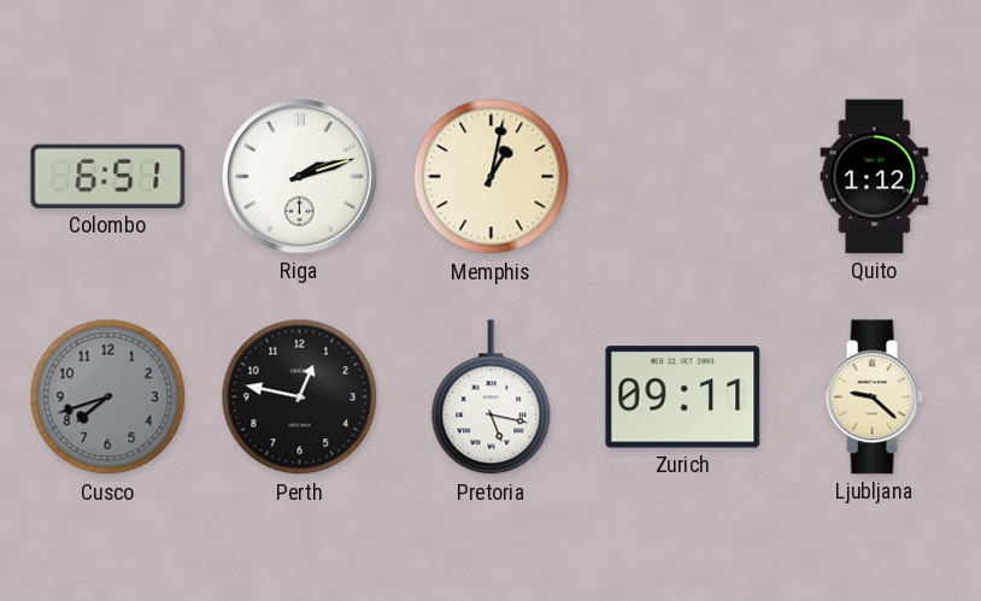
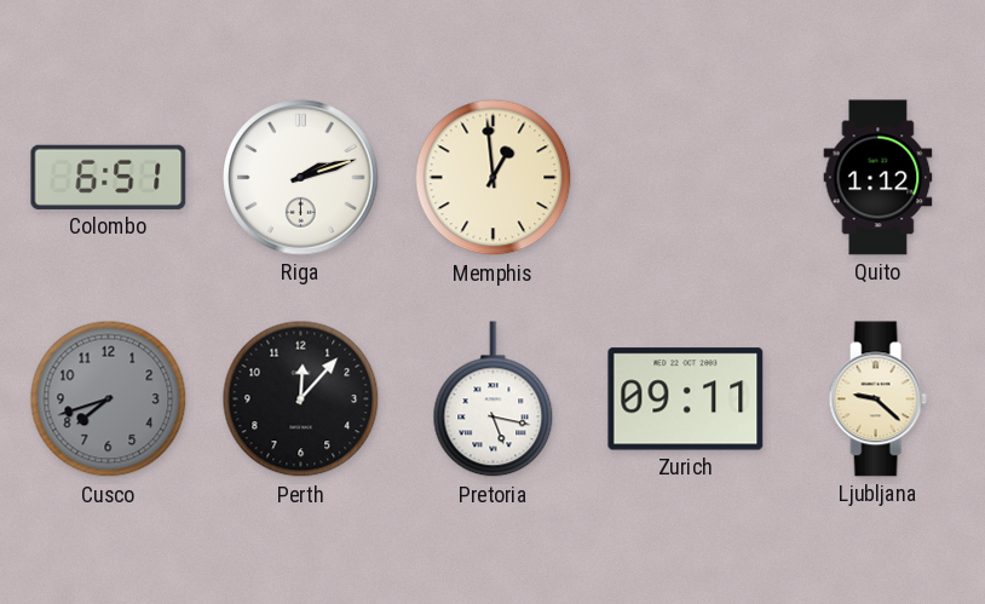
Memphis: 1:02 -> 12:59
Perth: 12:47 -> 12:07
